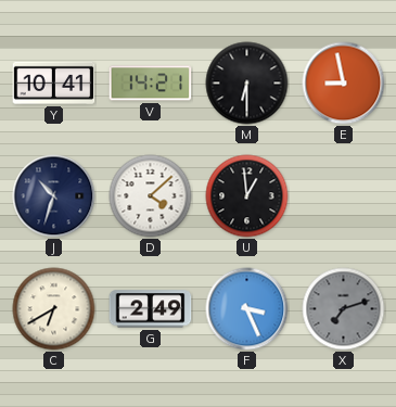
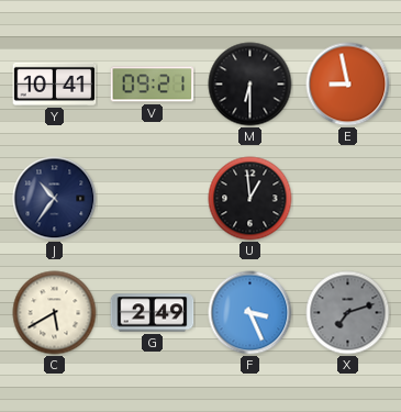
V: 14:21 -> 09:21
J: 10:33 -> 10:36
D: 4:08 -> none
C: 6:40 -> 5:40
